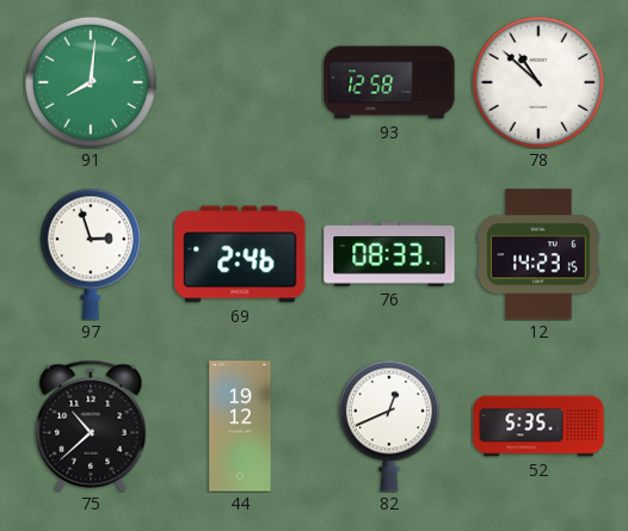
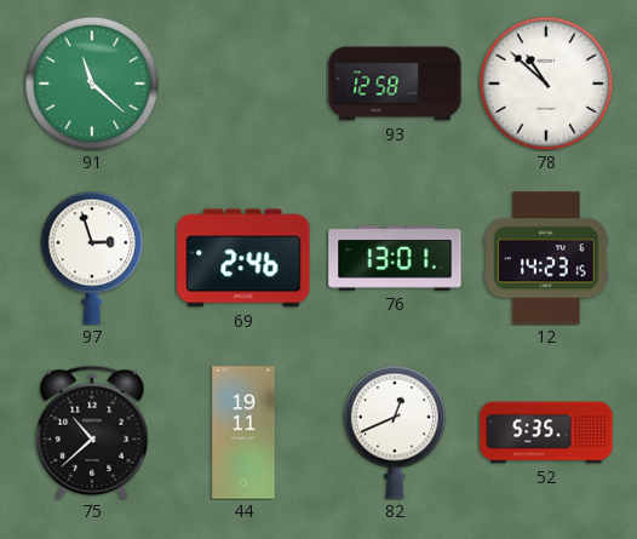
91: 8:01 -> 11:22
76: 08:33 -> 13:01
44: 19:12 -> 19:11
